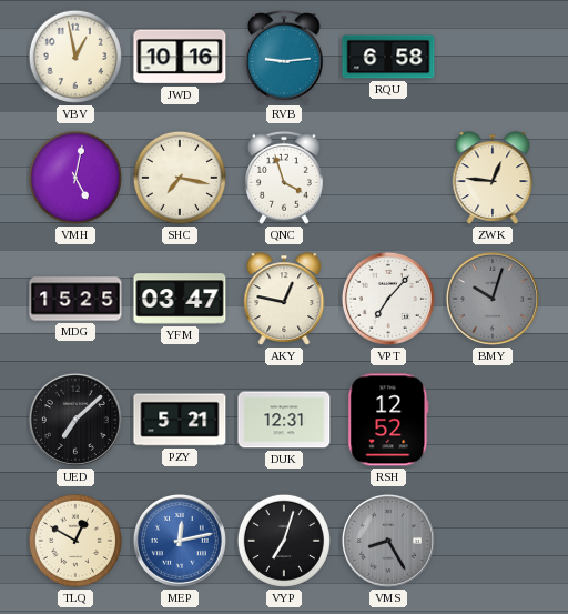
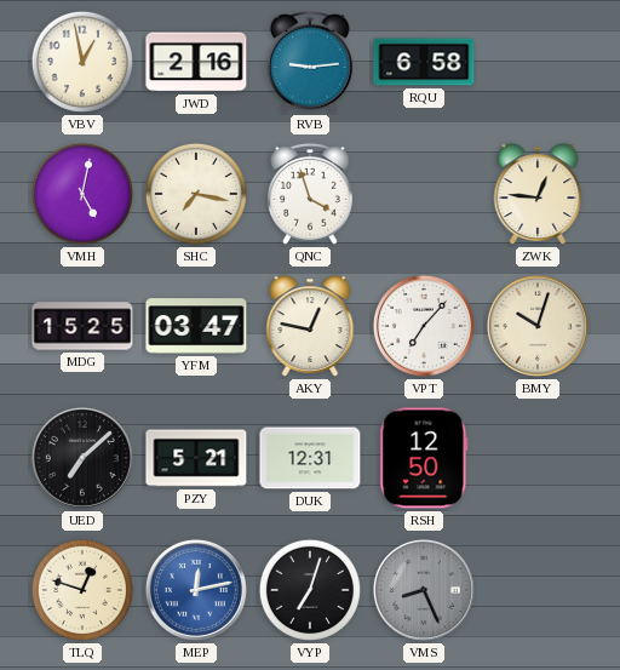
JWD: 10:16 -> 2:16
BMY dial: grey -> cream
RSH: 12:52 -> 12:50
TLQ: 12:50 -> 12:48
VMS: 8:25 -> 8:26
